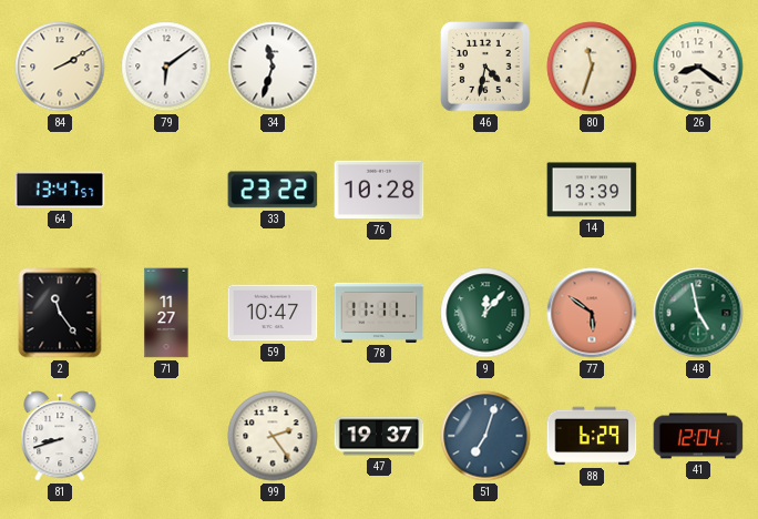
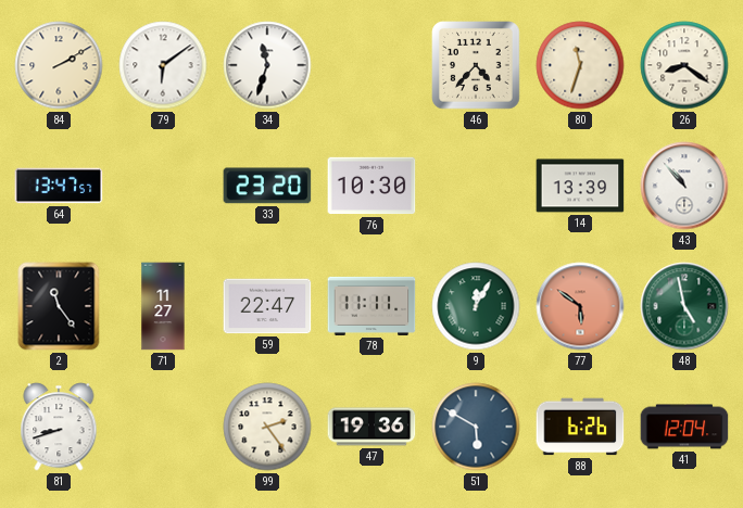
46: 4:32 -> 4:37
33: 23:22 -> 23:20
76: 10:28 -> 10:30
43: none -> 10:53
59: 10:47 -> 22:47
9: 12:07 -> 12:05
47: 19:37 -> 19:36
51: 7:03 -> 5:50
88: 6:29 -> 6:26
